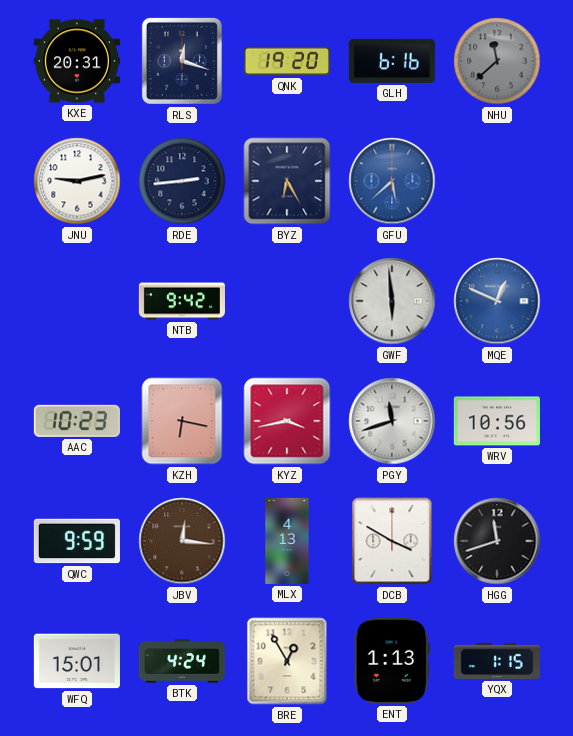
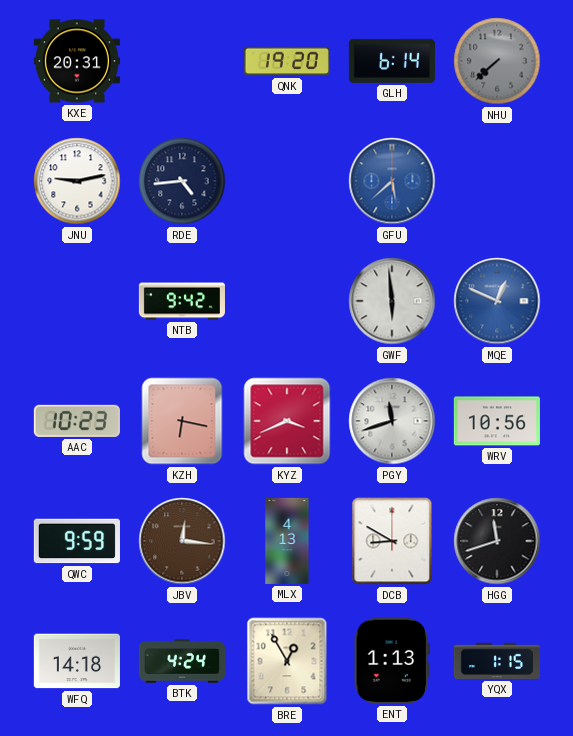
RLS: 12:18 -> none
GLH: 6:16 -> 6:14
NHU: 11:38 -> 7:38
RDE: 2:44 -> 4:44
BYZ: 6:25 -> none
KYZ: 3:43 -> 3:41
DCB: 3:50 -> 8:50
WFQ: 15:01 -> 14:18
